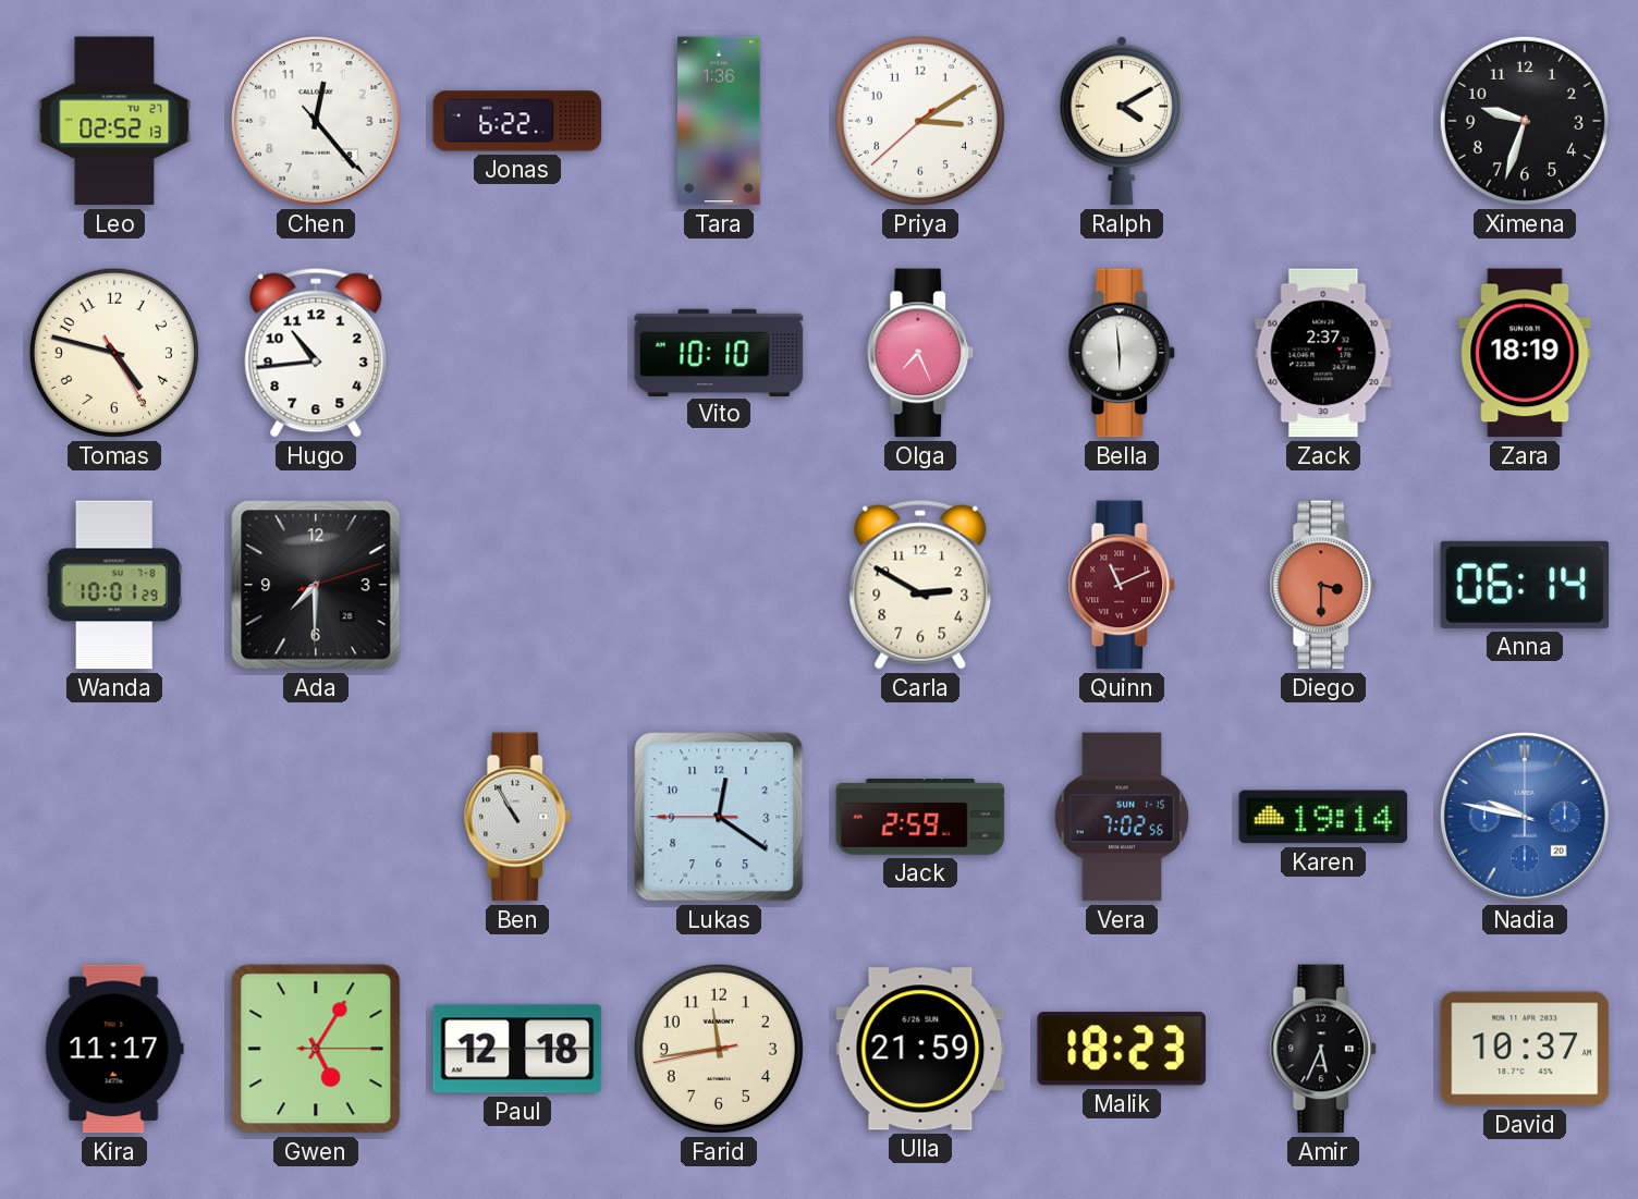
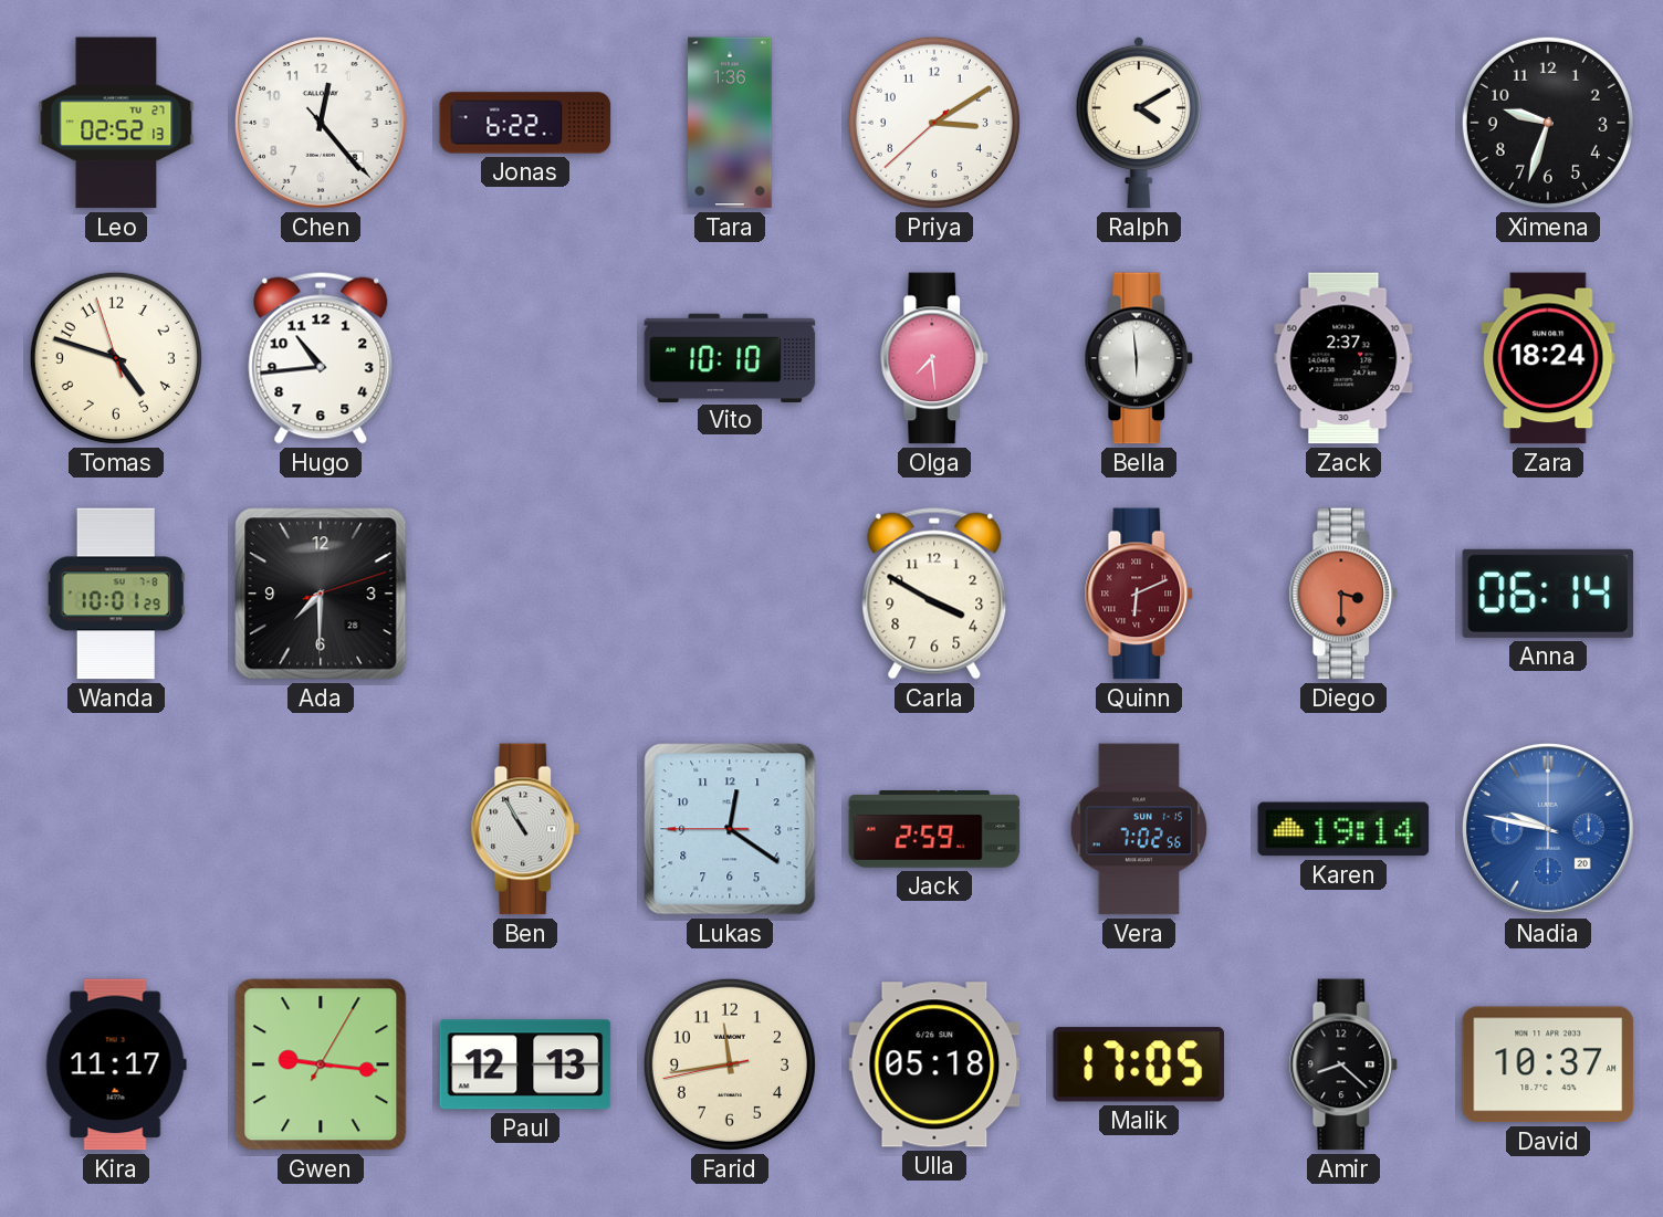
Tomas: 4:47:25 -> 4:47:57
Olga: 7:26 -> 7:29
Zara: 18:19 -> 18:24
Carla: 2:50 -> 3:50
Quinn: 11:11 -> 6:11
Gwen: 5:05 -> 9:16
Paul: 12:18 -> 12:13
Ulla: 21:59 -> 05:18
Malik: 18:23 -> 17:05
Amir: 5:34 -> 8:22
